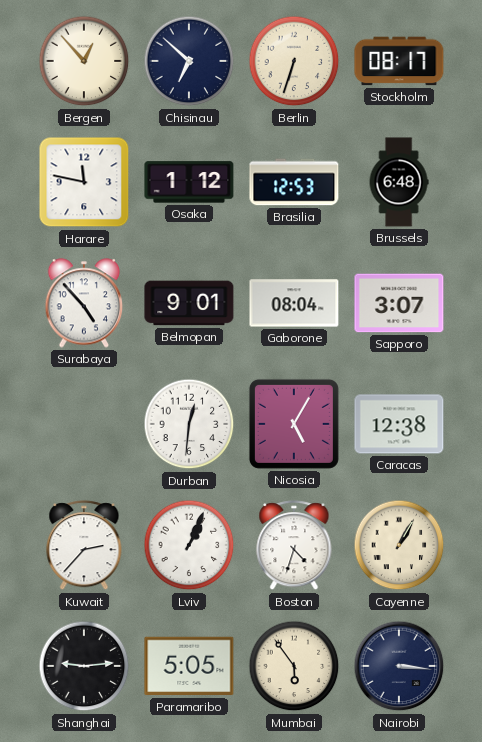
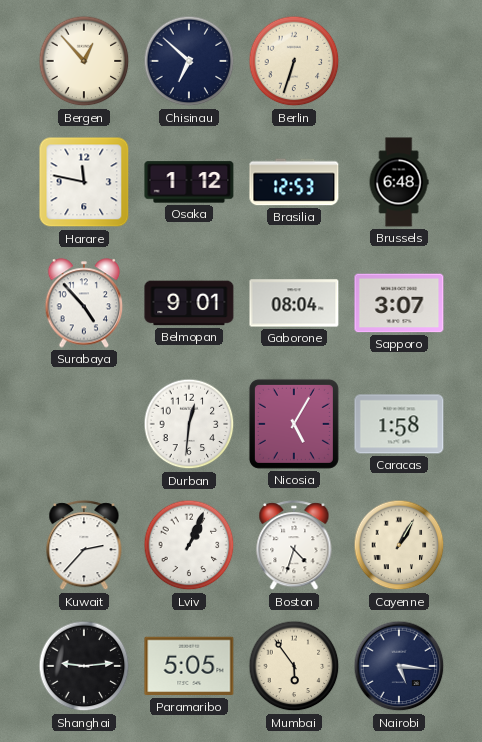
Stockholm: 08:17 -> none
Caracas: 12:38 -> 1:58
Nairobi: 3:16 -> 5:16
